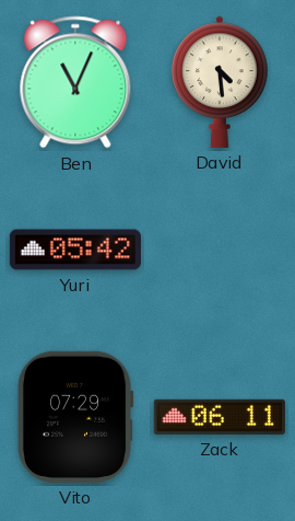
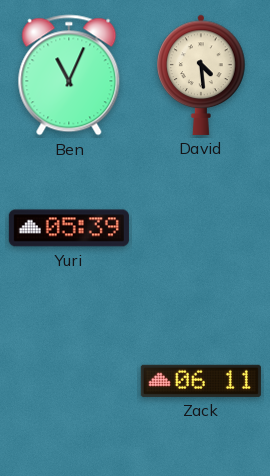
Yuri: 05:42 -> 05:39
Vito: 07:29 -> none
